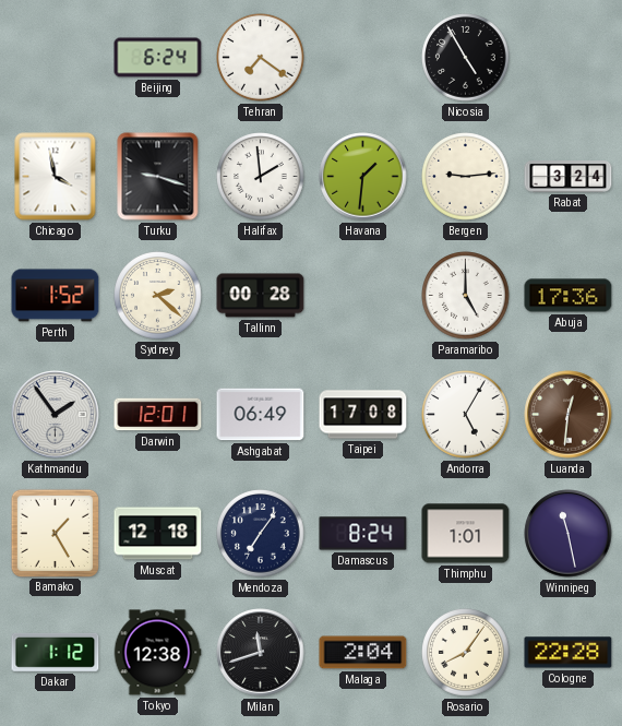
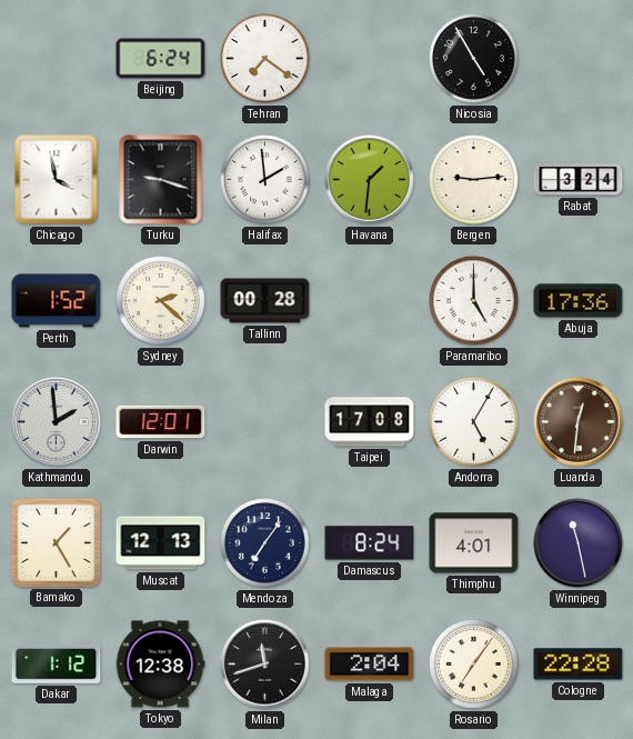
Kathmandu: 1:54 -> 1:59
Ashgabat: 06:49 -> none
Muscat: 12:18 -> 12:13
Thimphu: 1:01 -> 4:01
Rosario: 8:06 -> 7:06
